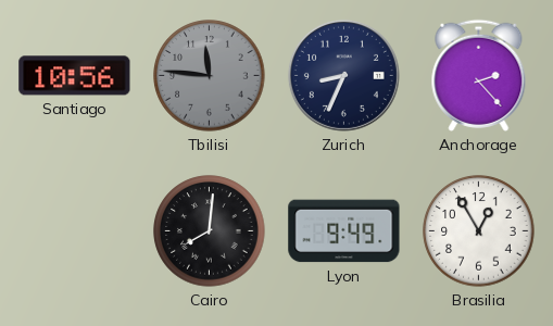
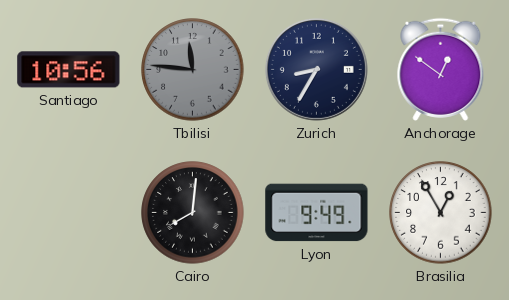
Zurich: 8:34 -> 8:35
Anchorage: 2:23 -> 12:51
